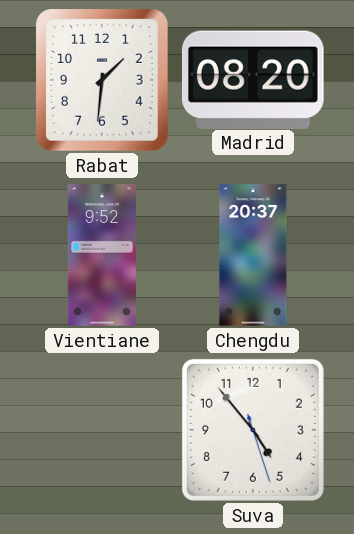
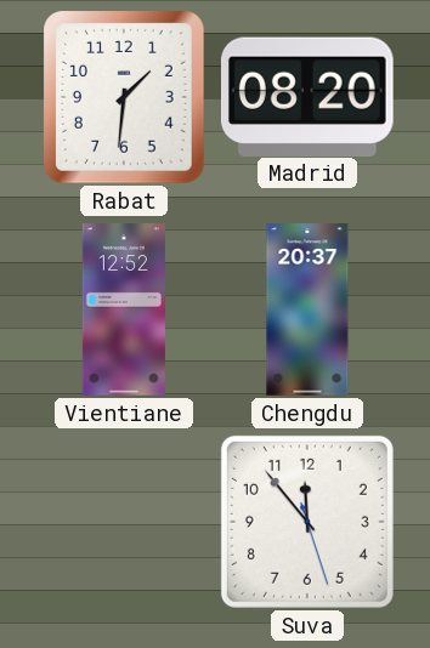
Vientiane: 9:52 -> 12:52
Suva: 4:53 -> 11:53
